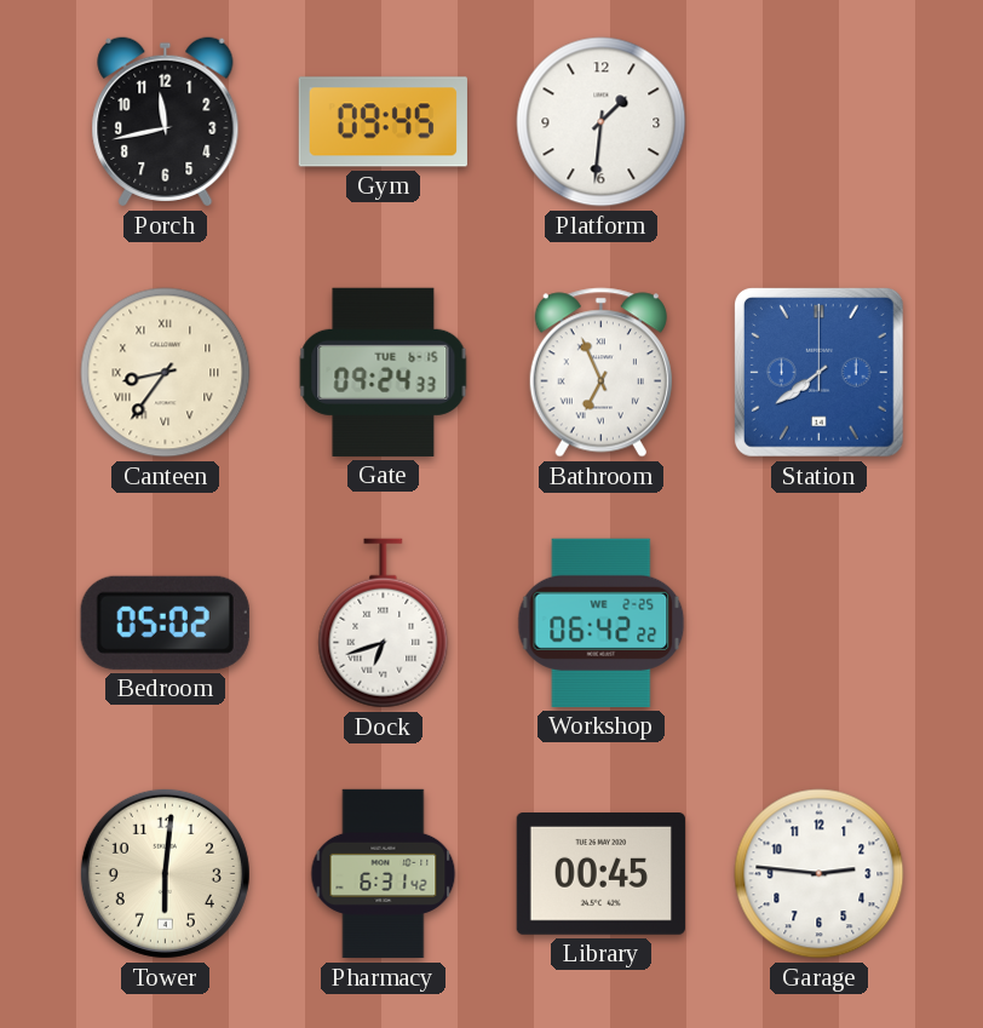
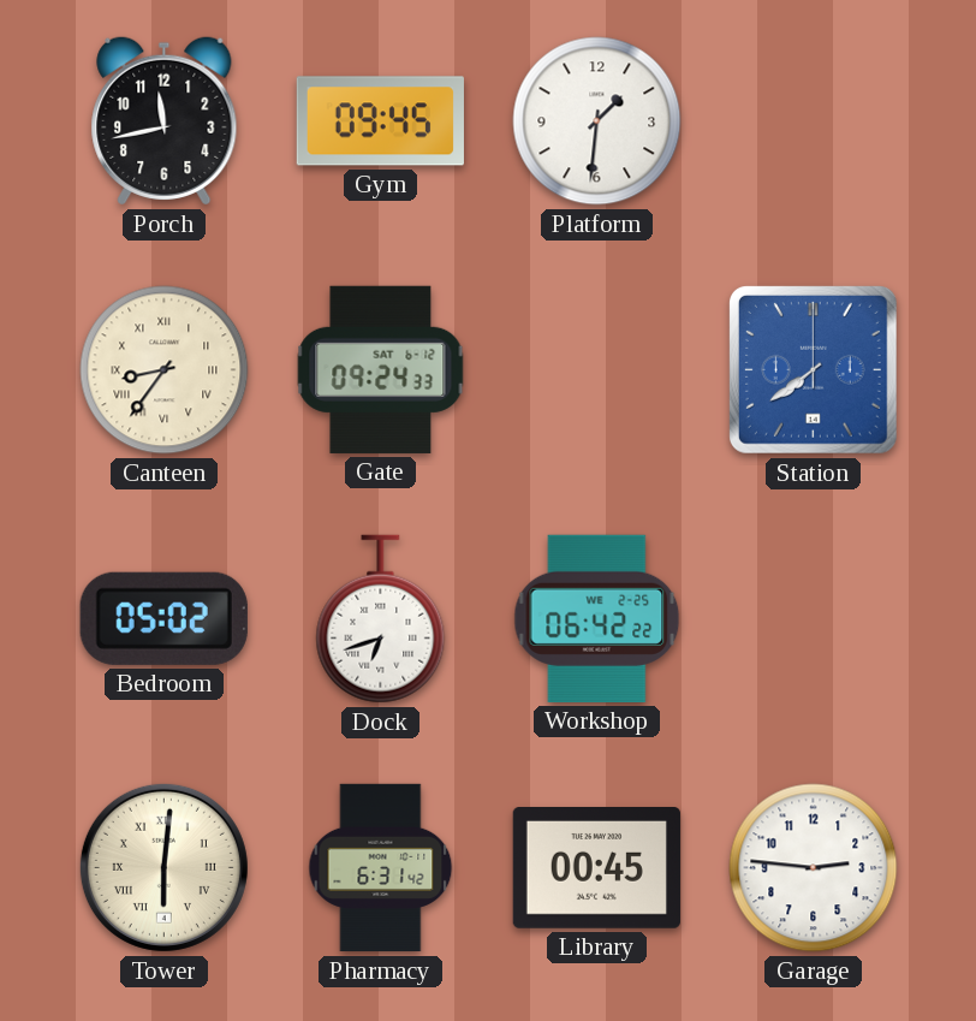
Gate date: TUE 6-15 -> SAT 6-12
Bathroom: 6:56 -> none
Tower numerals: Arabic -> Roman
